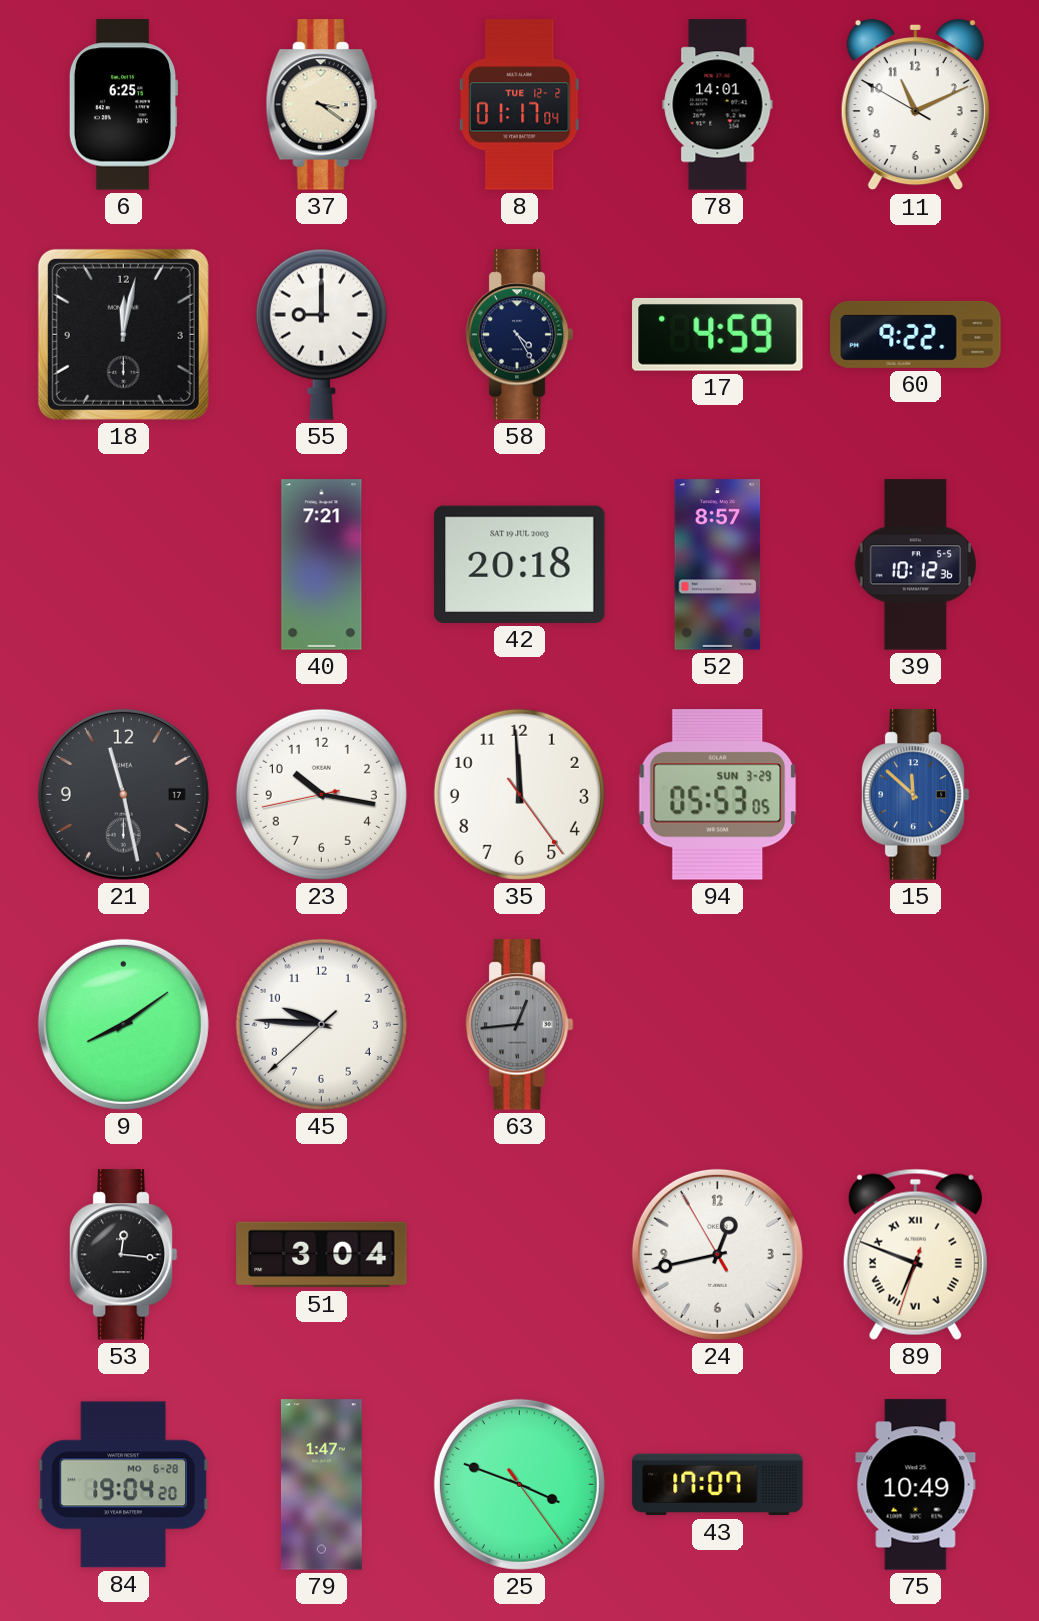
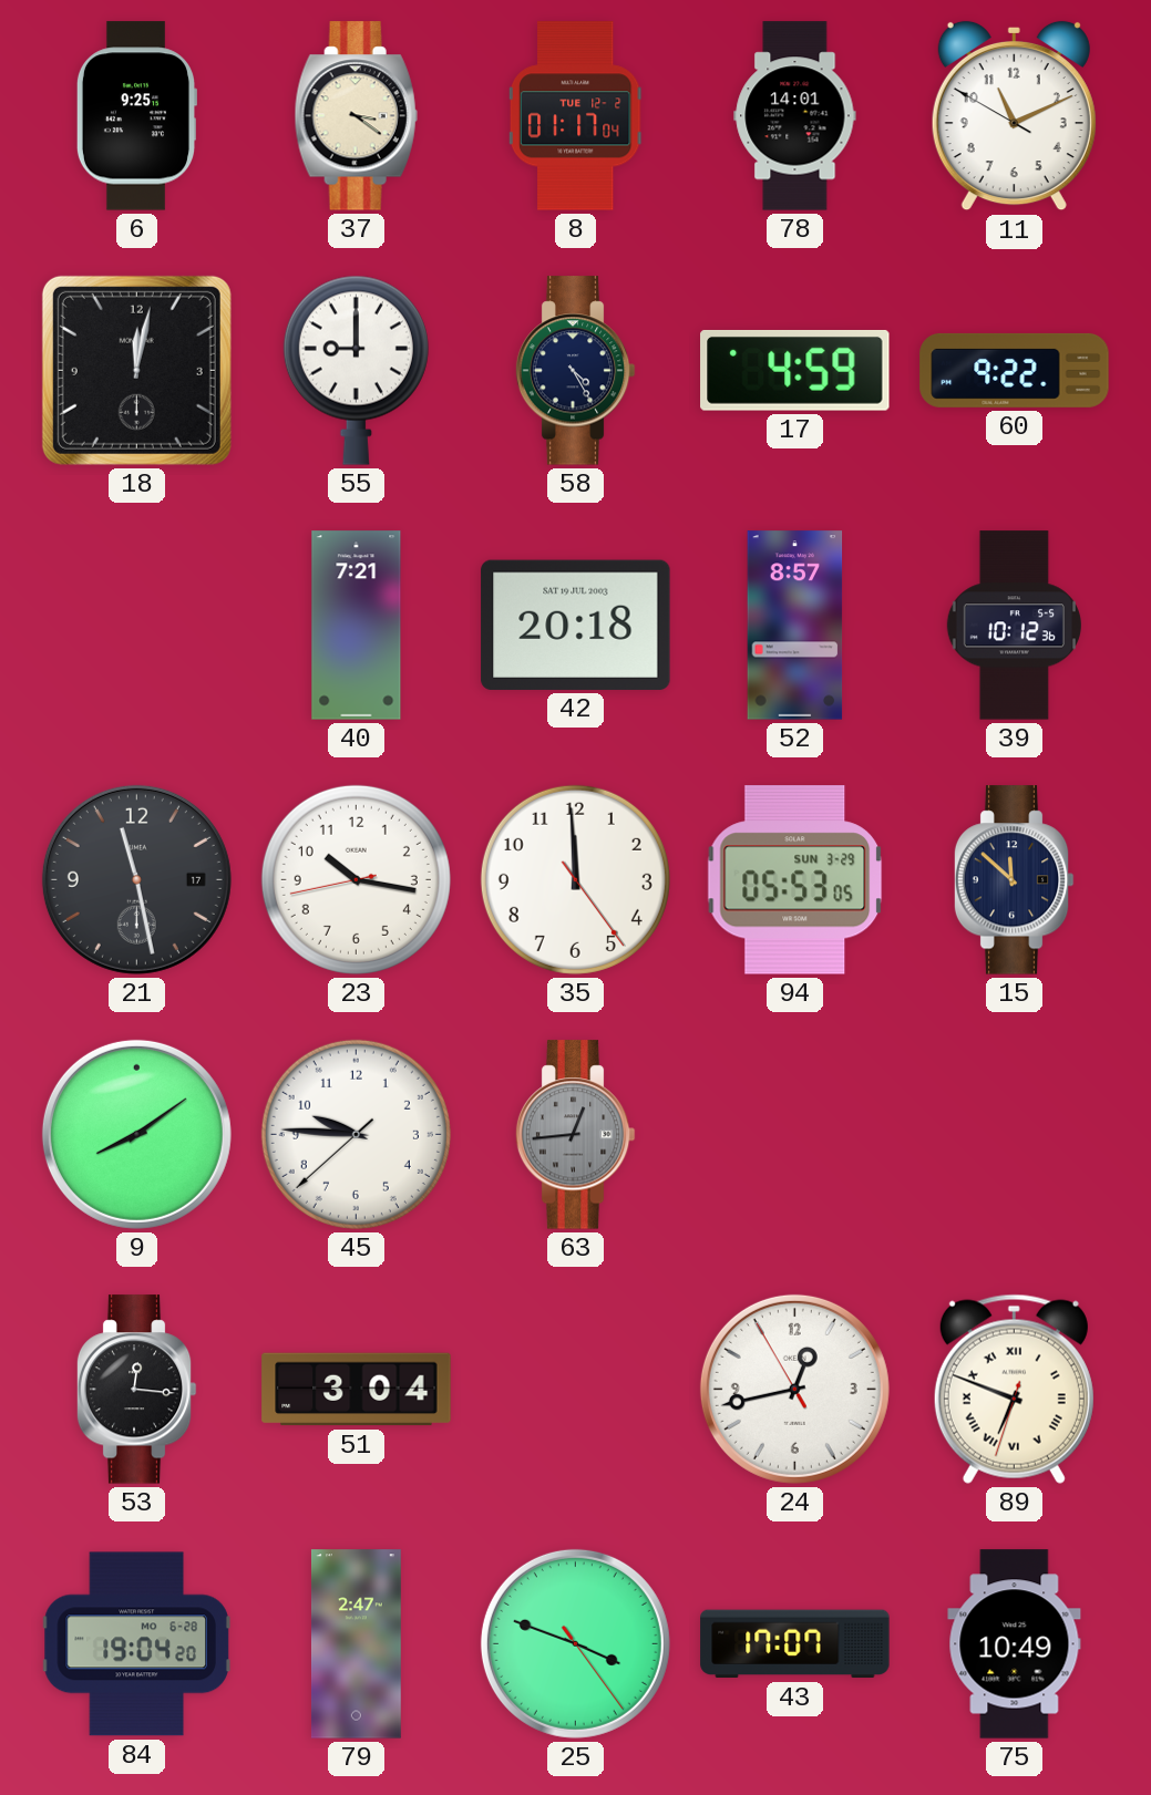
6: 6:25 -> 9:25
15 dial: blue -> navy
79: 1:47 -> 2:47
